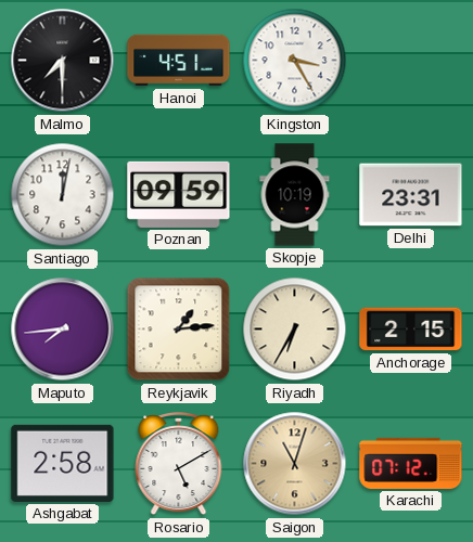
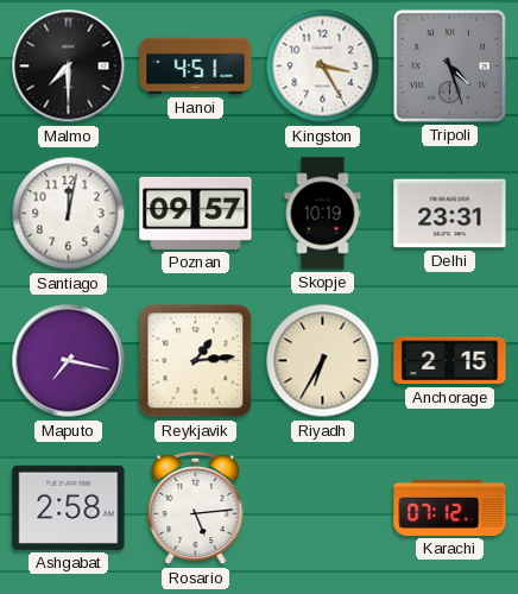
Tripoli: none -> 4:27
Poznan: 09:59 -> 09:57
Maputo: 7:44 -> 7:17
Rosario: 5:10 -> 5:14
Saigon: 11:03 -> none
